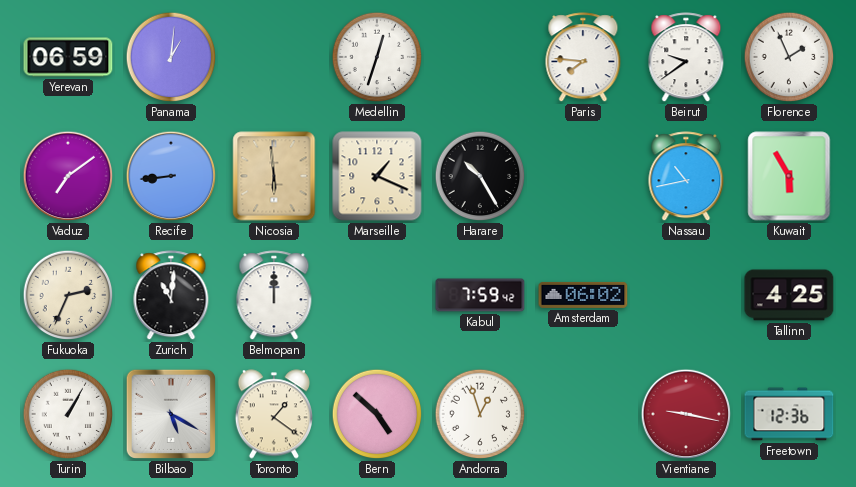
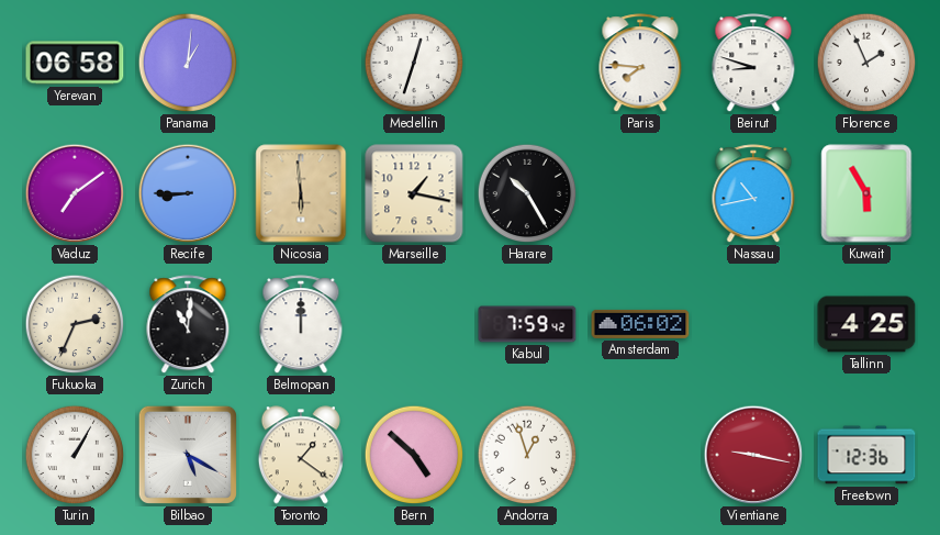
Yerevan: 06:59 -> 06:58
Beirut: 9:39 -> 8:48
Recife: 8:44 -> 8:45
Marseille: 1:19 -> 1:17
